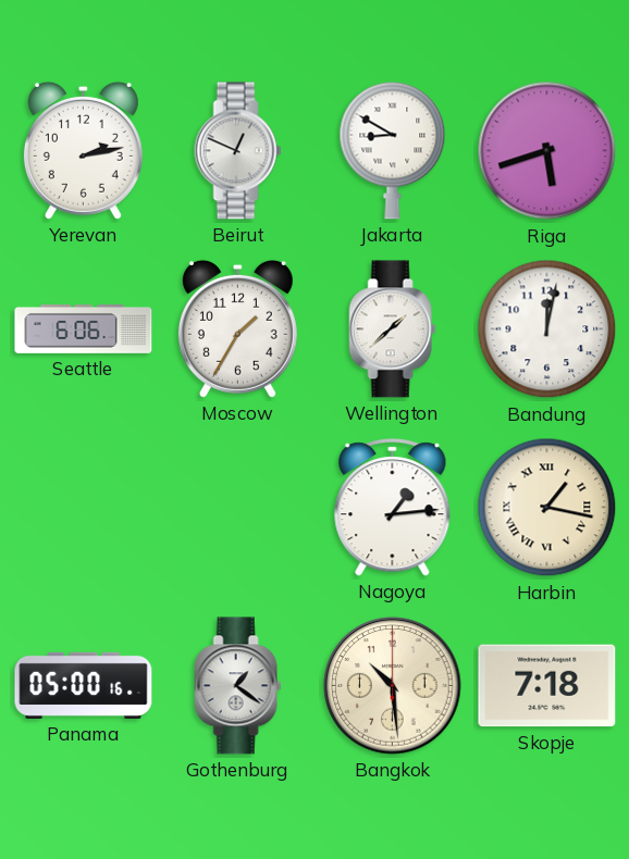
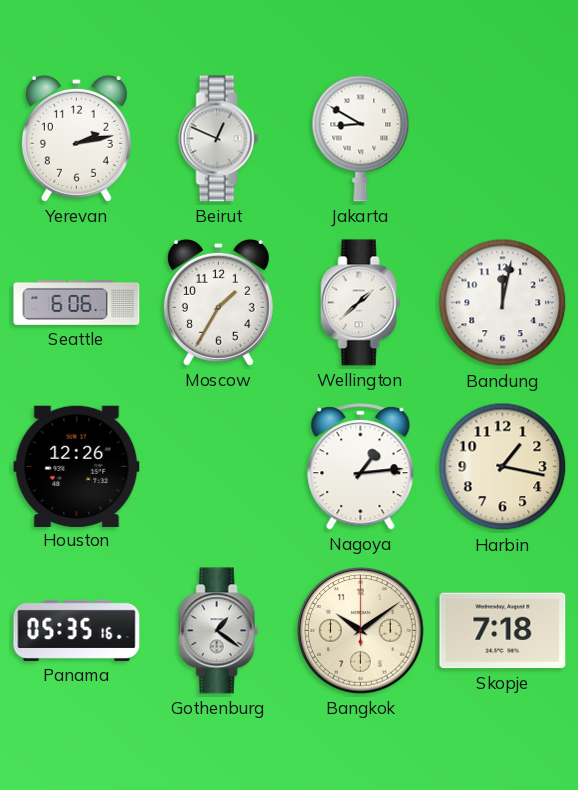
Riga: 5:42 -> none
Houston: none -> 12:26
Harbin numerals: Roman -> Arabic
Panama: 05:00 -> 05:35
Bangkok: 10:29 -> 10:09
